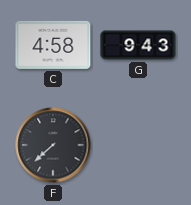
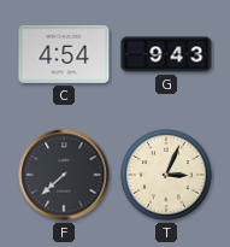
C: 4:58 -> 4:54
T: none -> 3:04
